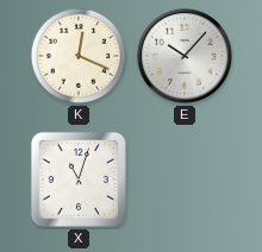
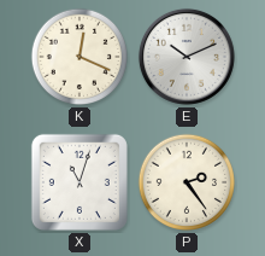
E: 10:07 -> 10:11
P: none -> 2:24
